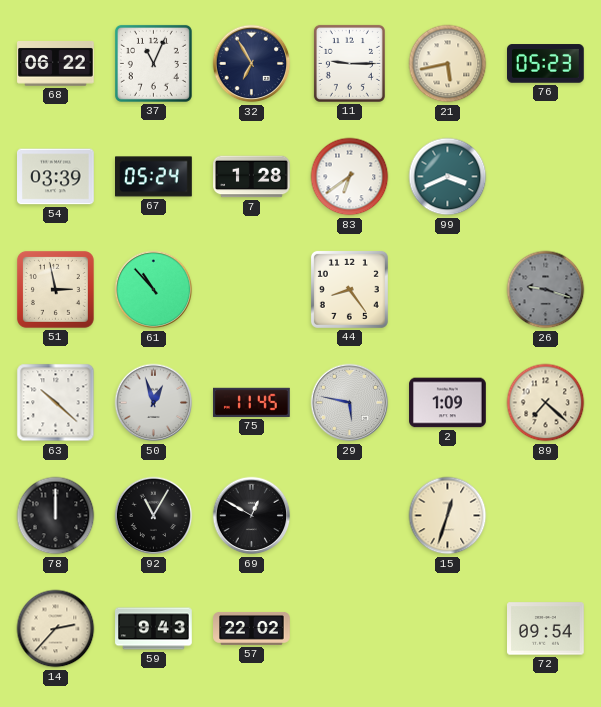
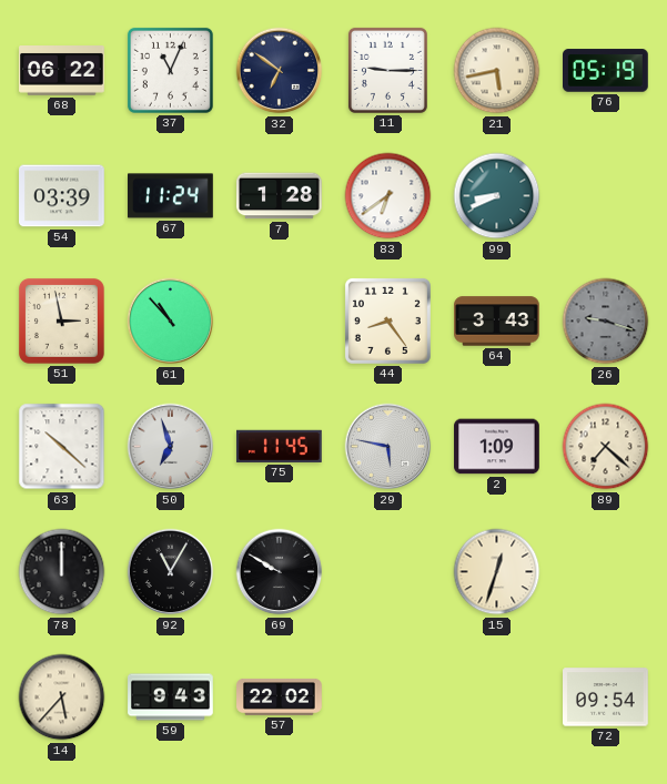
32: 6:55 -> 6:51
76: 05:23 -> 05:19
67: 05:24 -> 11:24
99: 3:41 -> 8:41
64: none -> 3:43
50: 12:57 -> 6:57
69: 12:50 -> 9:50
14: 2:37 -> 5:37
